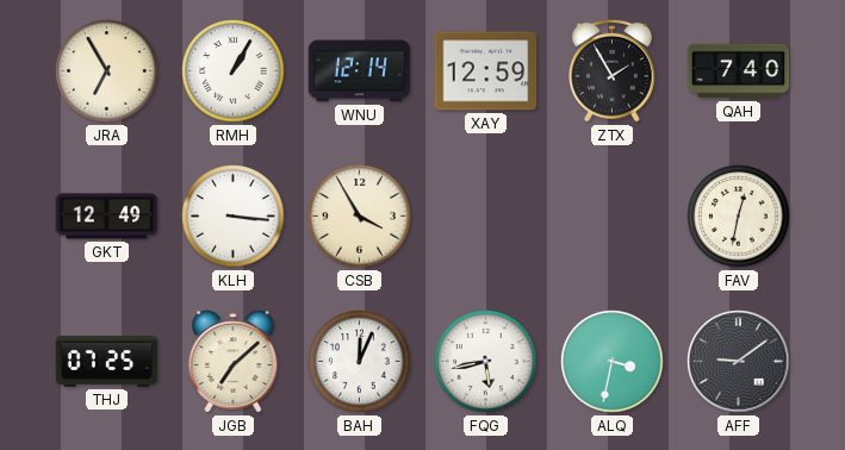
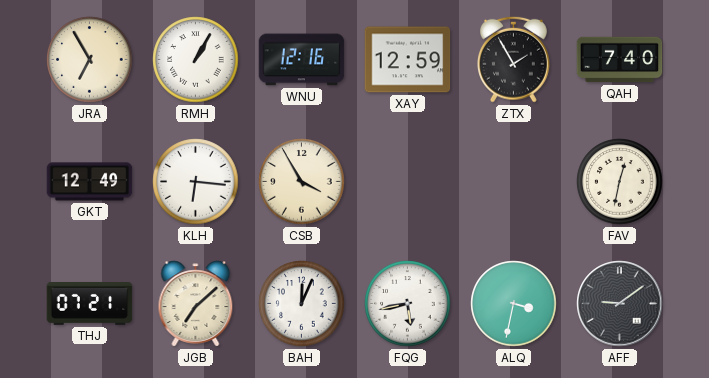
WNU: 12:14 -> 12:16
KLH: 3:16 -> 6:16
THJ: 07:25 -> 07:21
